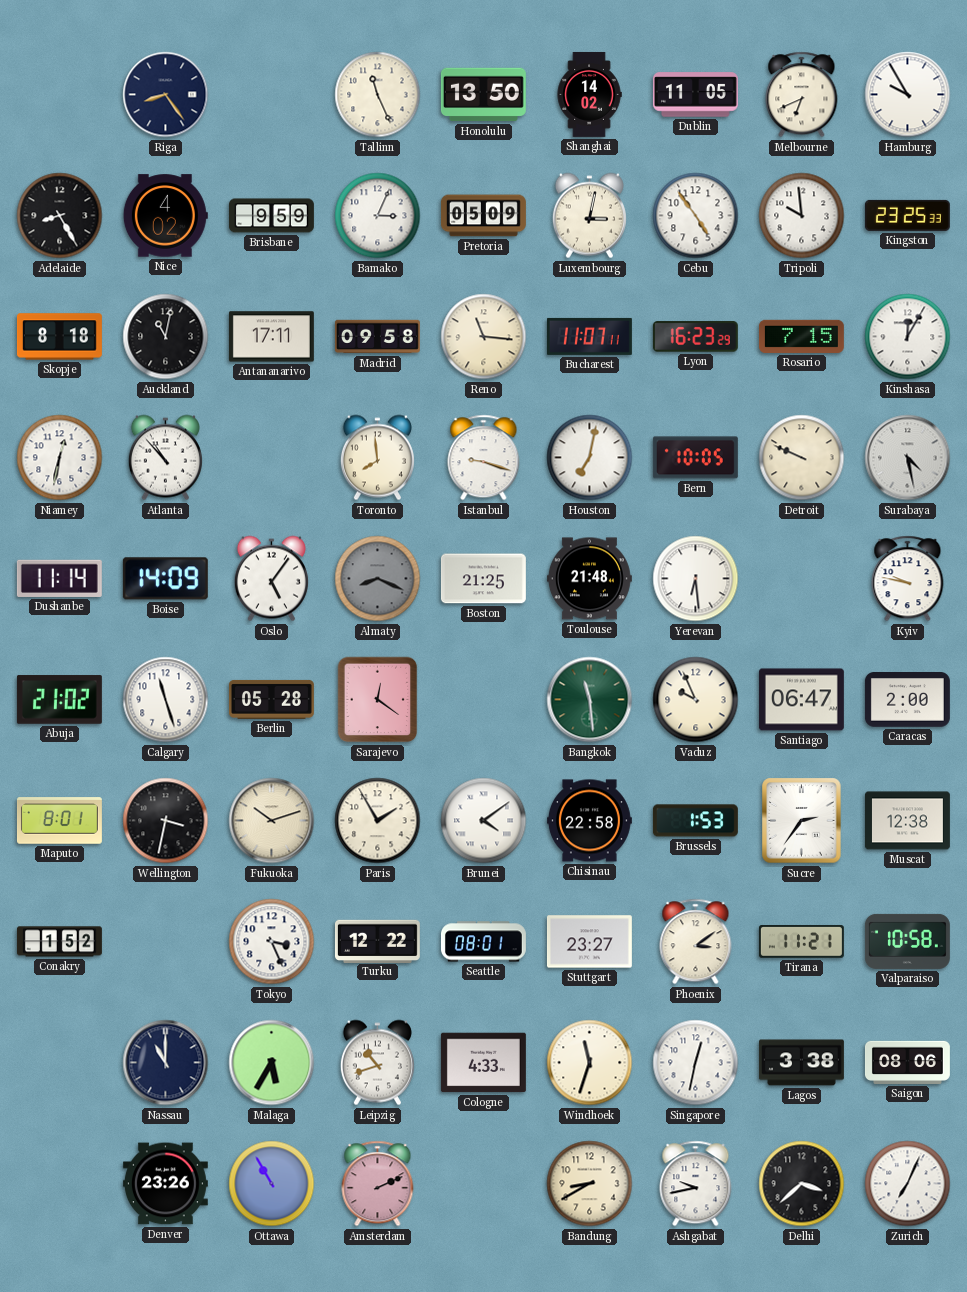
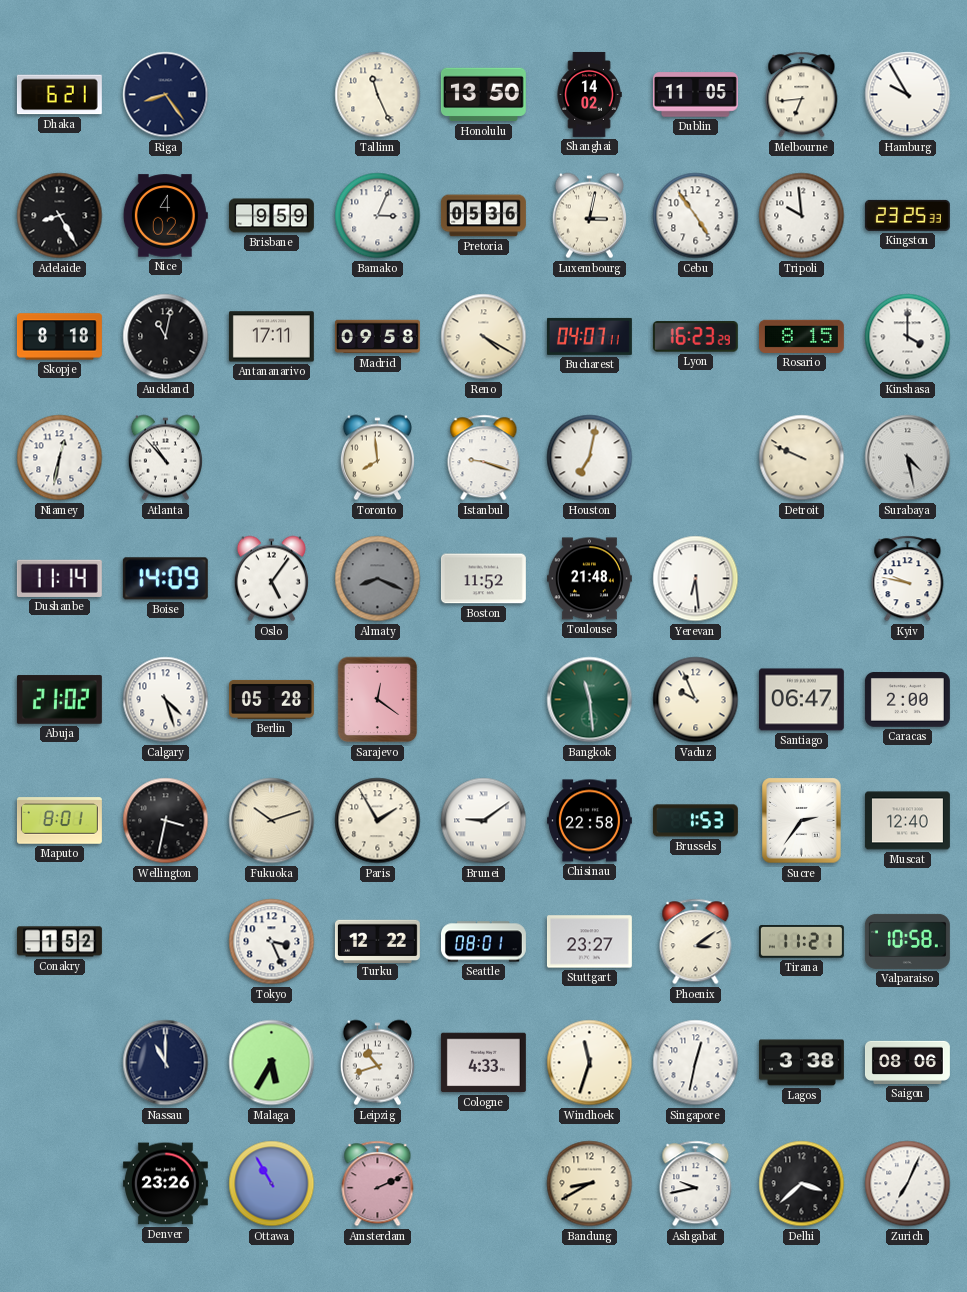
Dhaka: none -> 6:21
Melbourne: 6:41 -> 6:44
Pretoria: 05:09 -> 05:36
Reno: 11:16 -> 4:20
Bucharest: 11:07 -> 04:07
Rosario: 7:15 -> 8:15
Kinshasa: 12:05 -> 4:00
Bern: 10:05 -> none
Boston: 21:25 -> 11:52
Calgary: 11:27 -> 4:27
Brunei: 4:09 -> 9:09
Muscat: 12:38 -> 12:40
